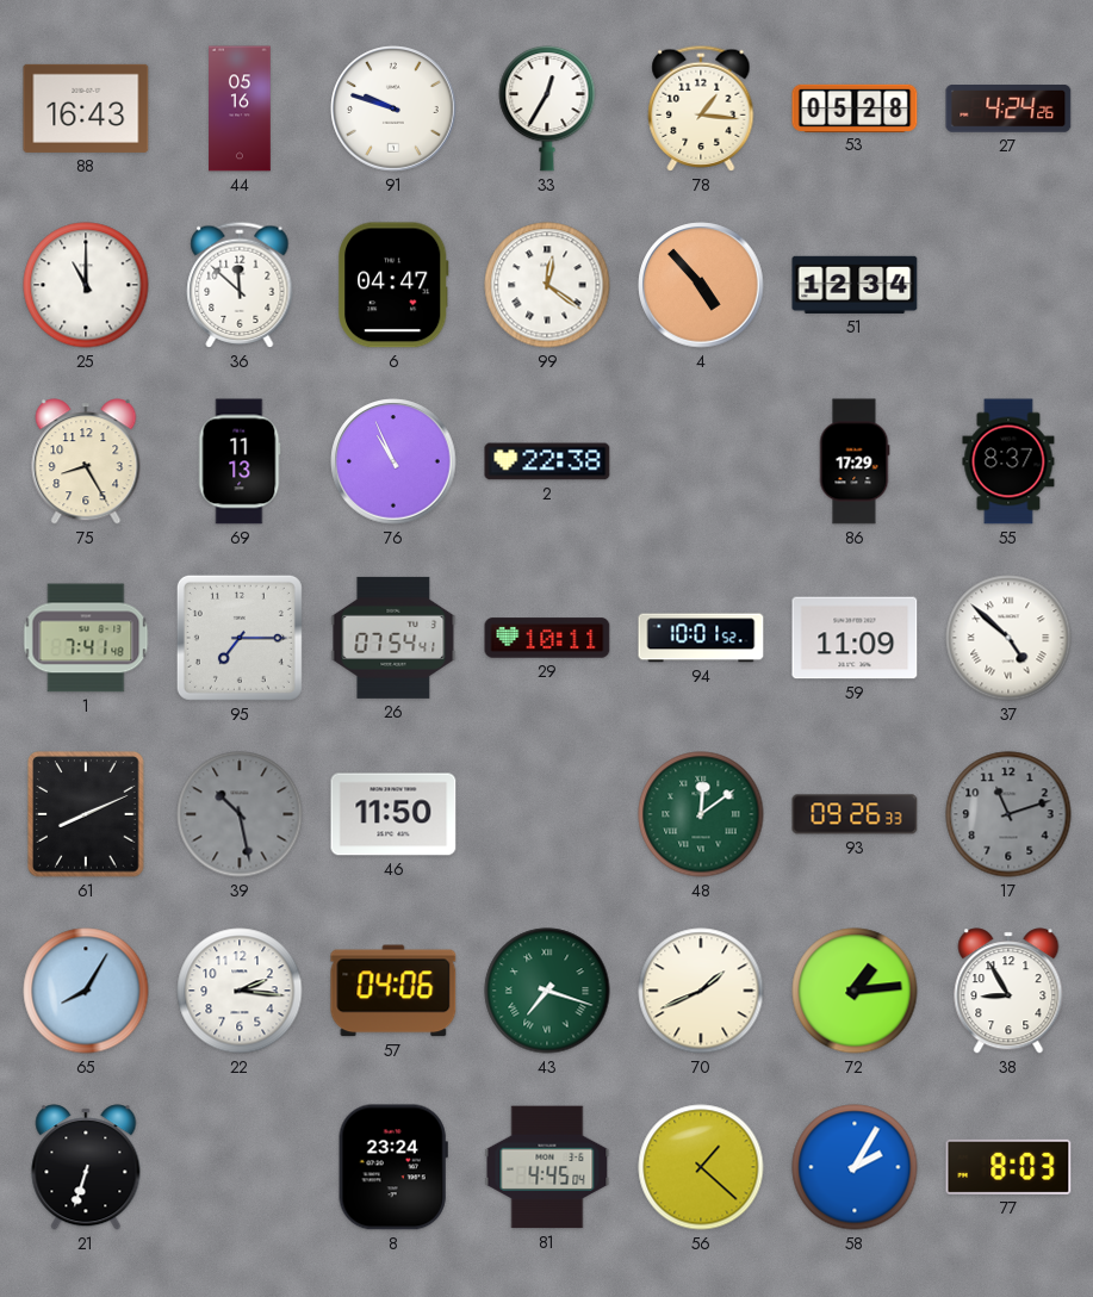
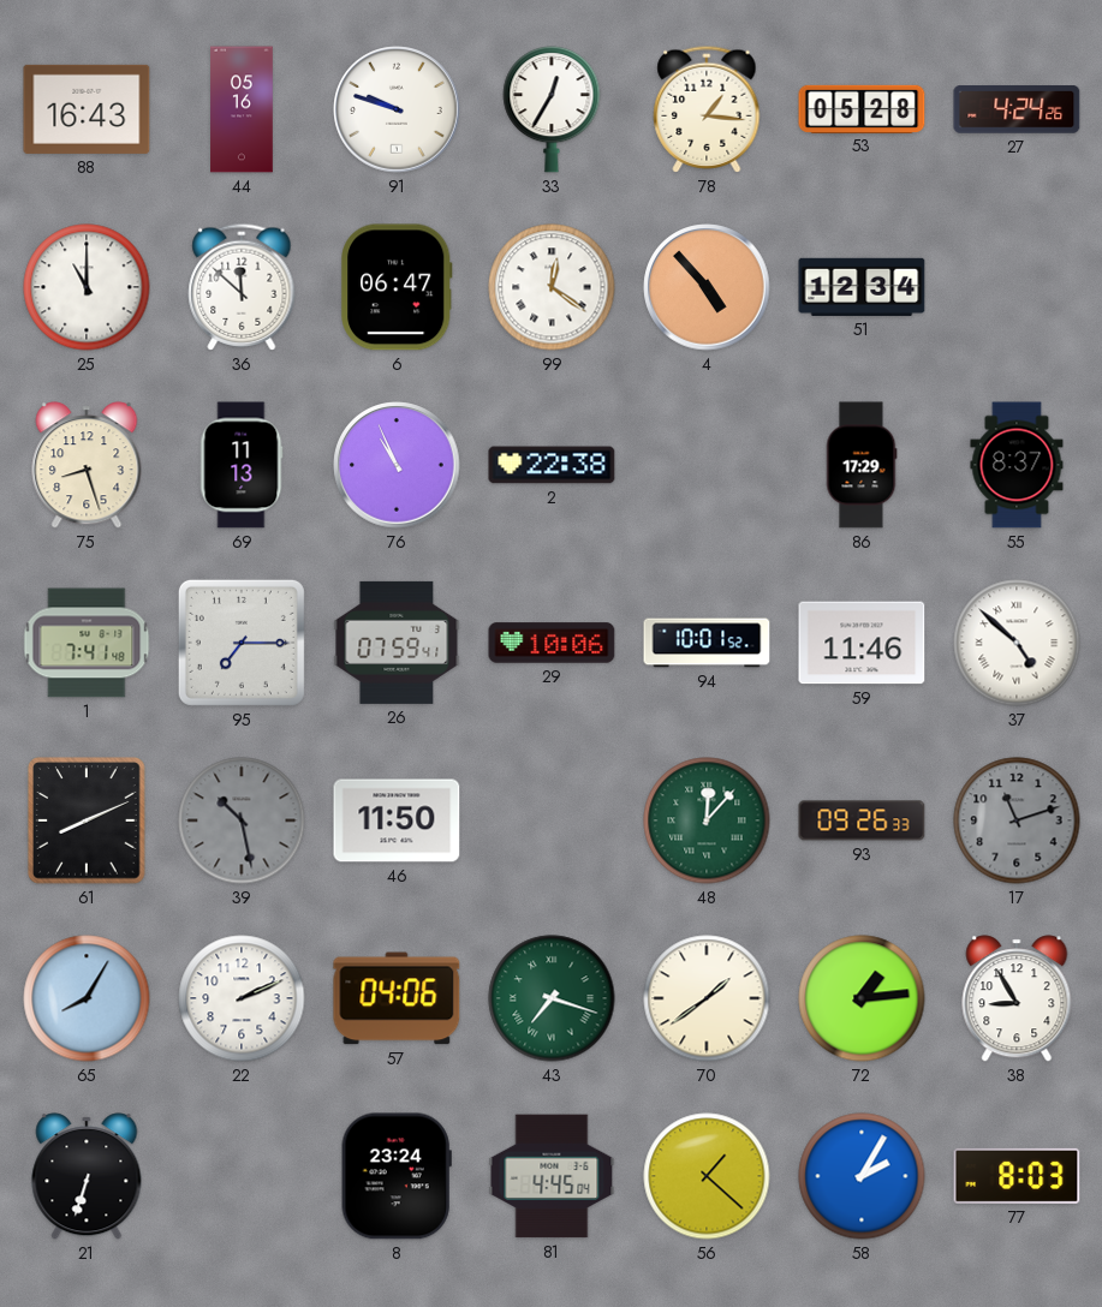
6: 04:47 -> 06:47
75: 8:25 -> 8:27
26: 07:54 -> 07:59
29: 10:11 -> 10:06
59: 11:09 -> 11:46
48: 12:09 -> 12:07
22: 2:16 -> 2:11
70: 1:41 -> 1:39
